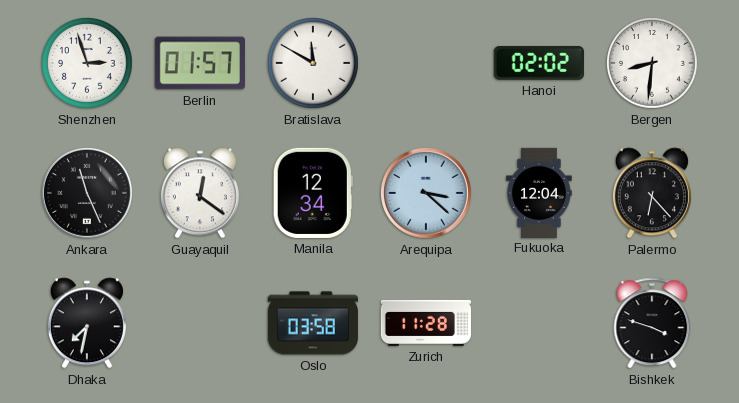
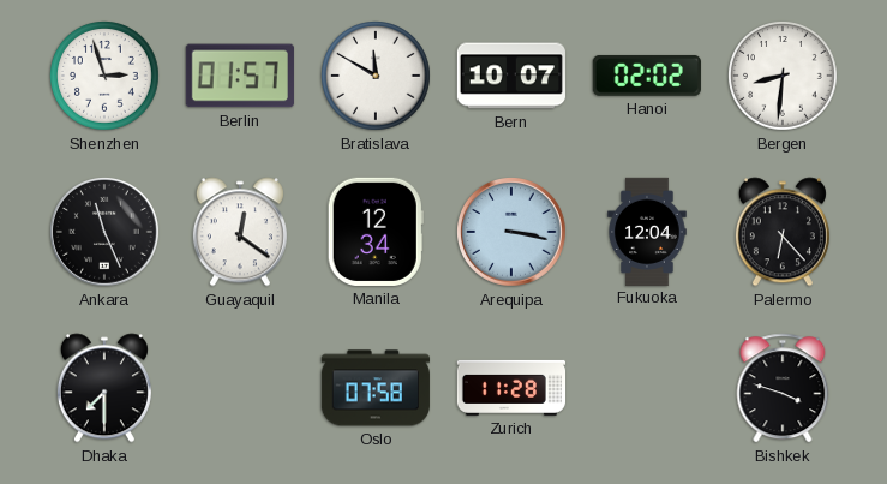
Bern: none -> 10:07
Arequipa: 3:22 -> 3:17
Dhaka: 7:32 -> 7:30
Oslo: 03:58 -> 07:58
